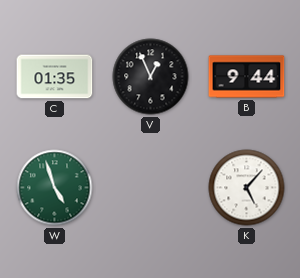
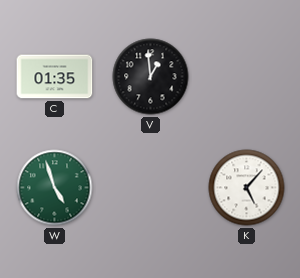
V: 12:56 -> 12:59
B: 9:44 -> none
